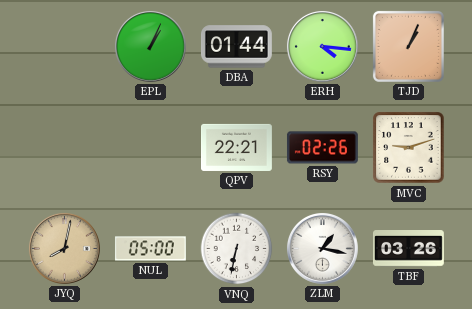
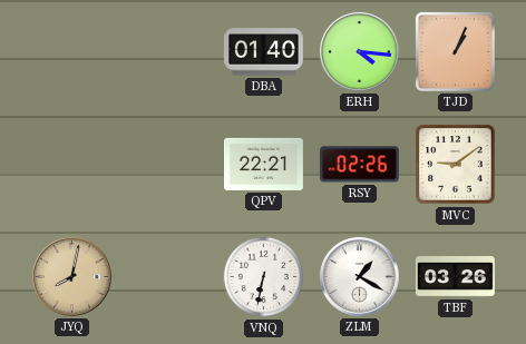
EPL: 1:04 -> none
DBA: 01:44 -> 01:40
MVC: 9:12 -> 9:09
NUL: 05:00 -> none
ZLM: 1:17 -> 1:20
